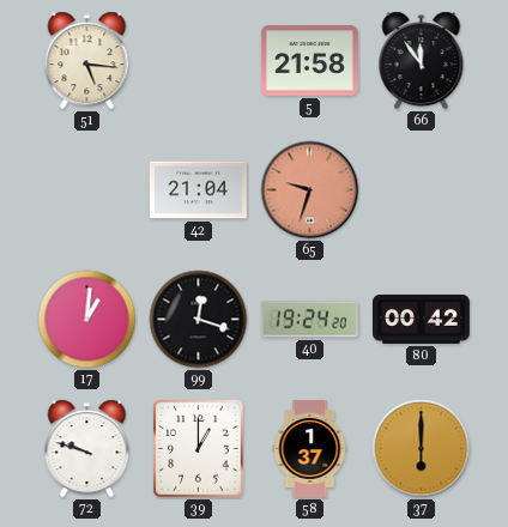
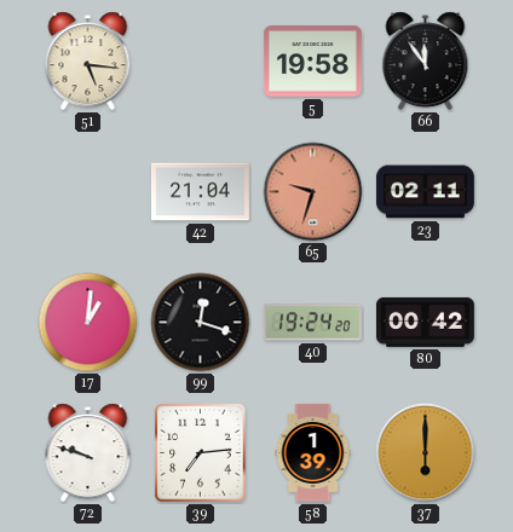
5: 21:58 -> 19:58
23: none -> 02:11
39: 1:00 -> 7:14
58: 1:37 -> 1:39
